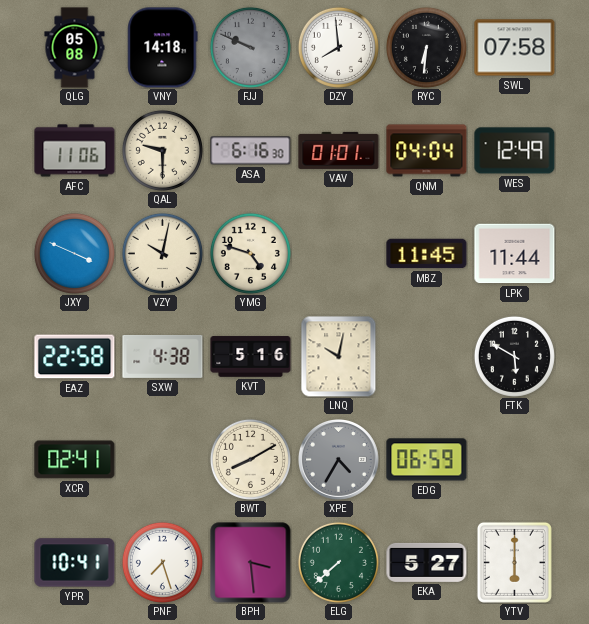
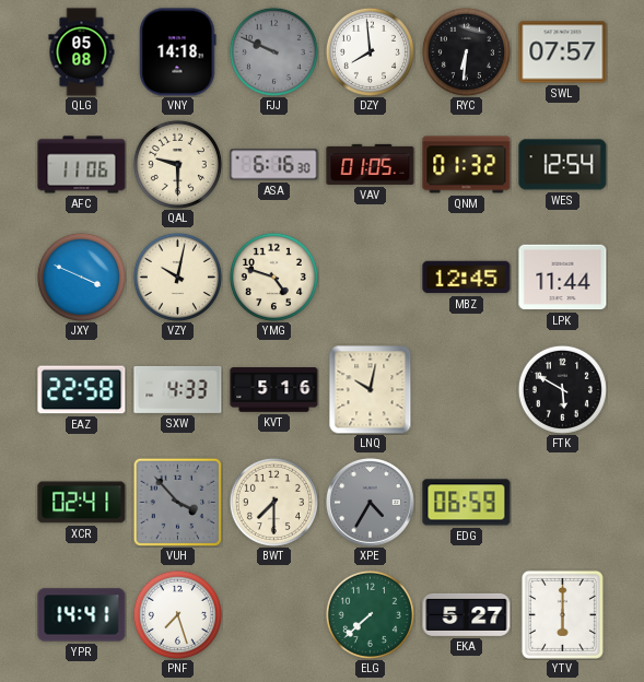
SWL: 07:58 -> 07:57
VAV: 01:01 -> 01:05
QNM: 04:04 -> 01:32
WES: 12:49 -> 12:54
MBZ: 11:45 -> 12:45
SXW: 4:38 -> 4:33
VUH: none -> 3:53
BWT: 8:10 -> 7:30
YPR: 10:41 -> 14:41
BPH: 3:29 -> none
